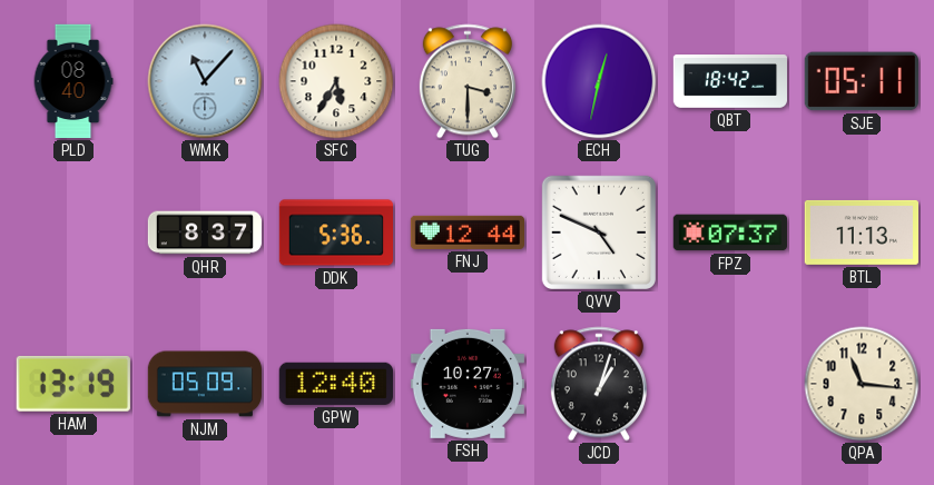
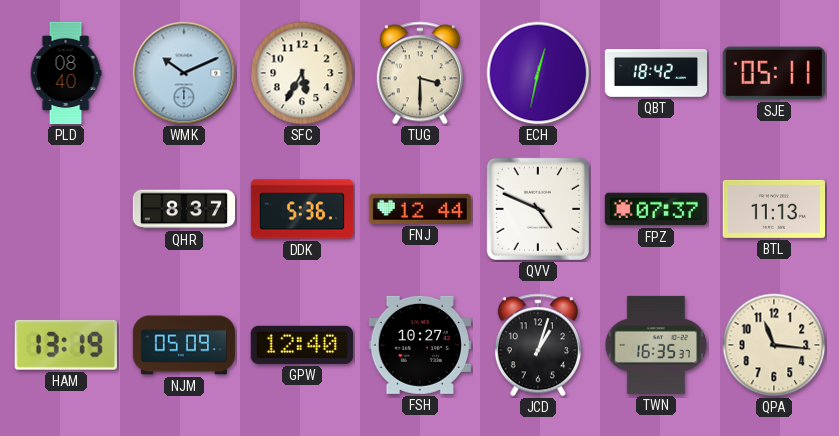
WMK: 11:07 -> 10:11
TWN: none -> 16:35
